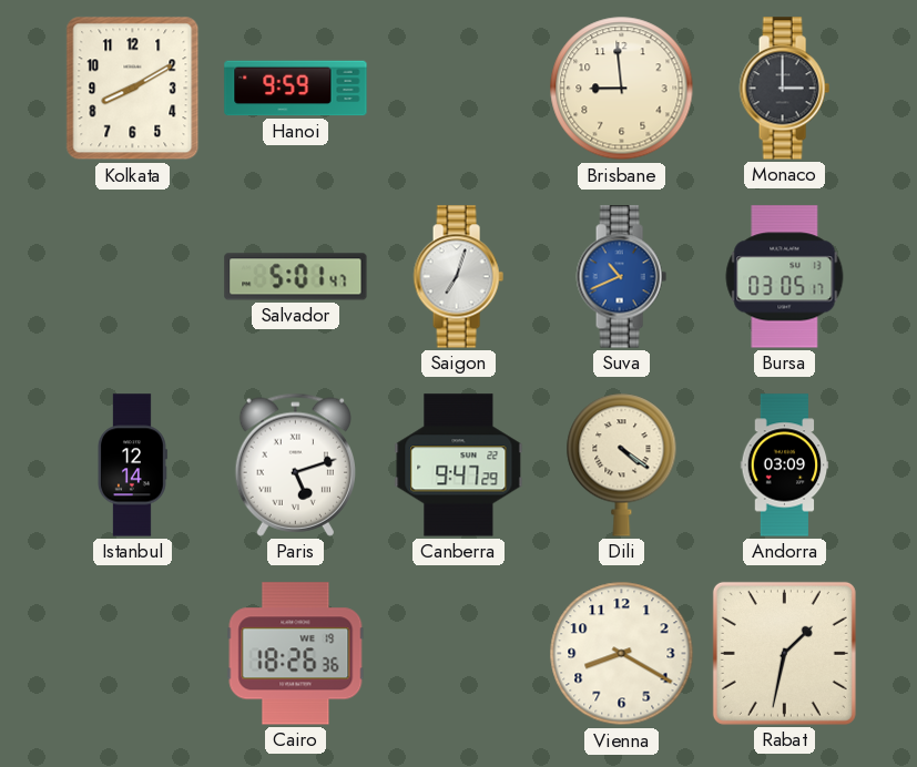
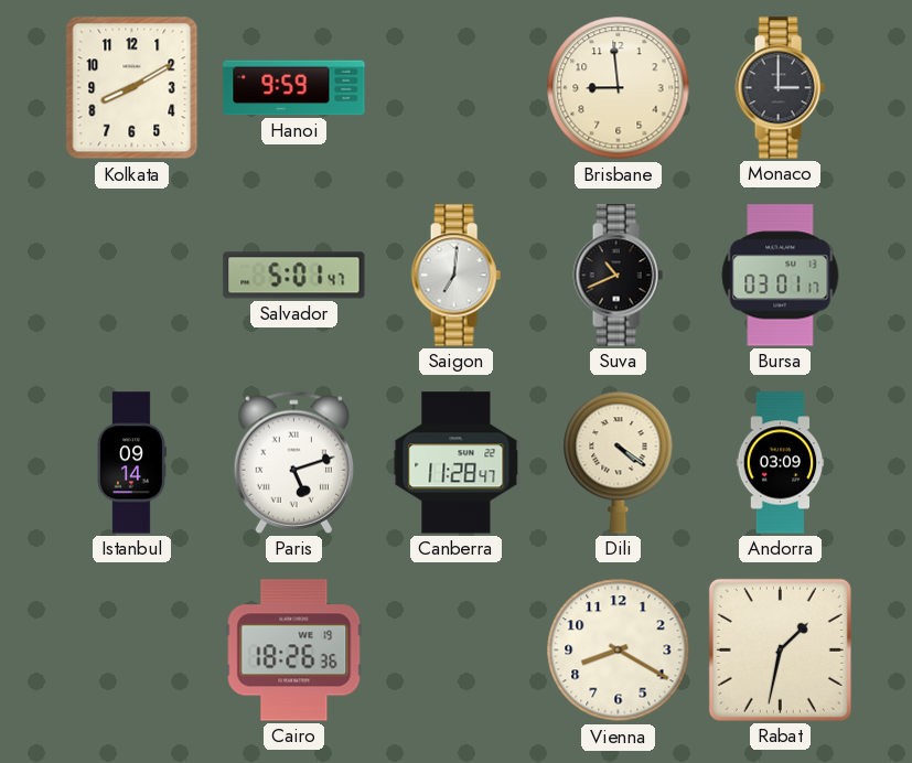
Saigon: 7:03 -> 7:01
Suva dial: blue -> black
Bursa: 03:05 -> 03:01
Istanbul: 12:14 -> 09:14
Canberra: 9:47 -> 11:28
